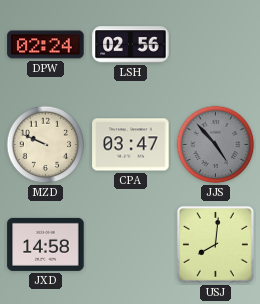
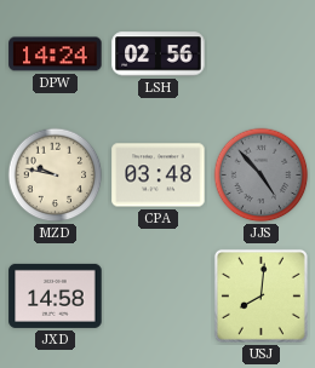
DPW: 02:24 -> 14:24
MZD: 9:49 -> 9:47
CPA: 03:47 -> 03:48
